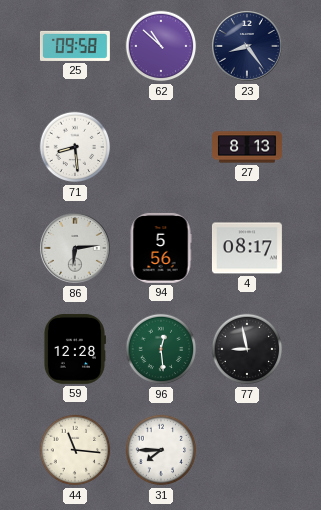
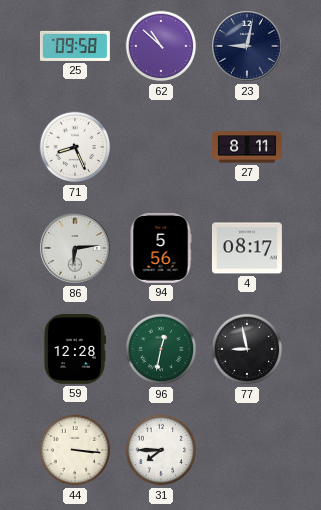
23: 8:24 -> 9:02
71: 8:29 -> 8:26
27: 8:13 -> 8:11
96: 12:29 -> 12:32
44: 11:16 -> 3:16
